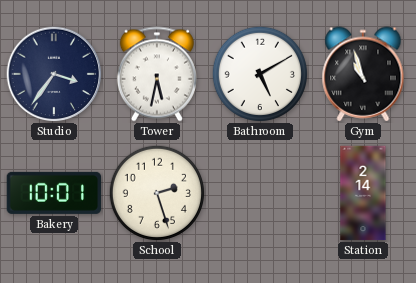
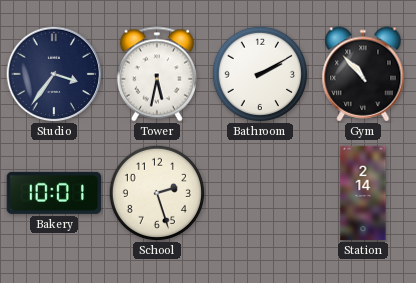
Bathroom: 5:10 -> 2:10
Gym: 10:57 -> 10:53
